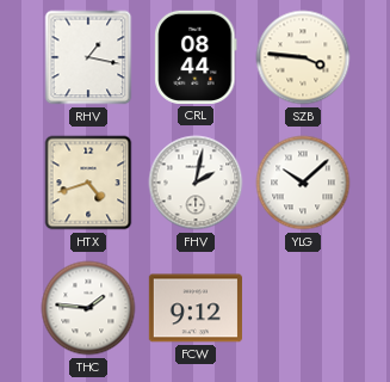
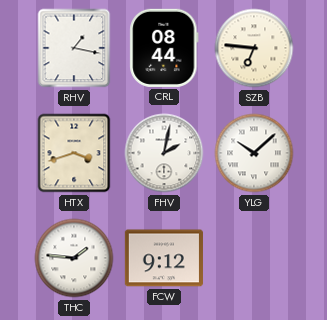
SZB: 3:46 -> 6:46
HTX: 4:42 -> 3:42
